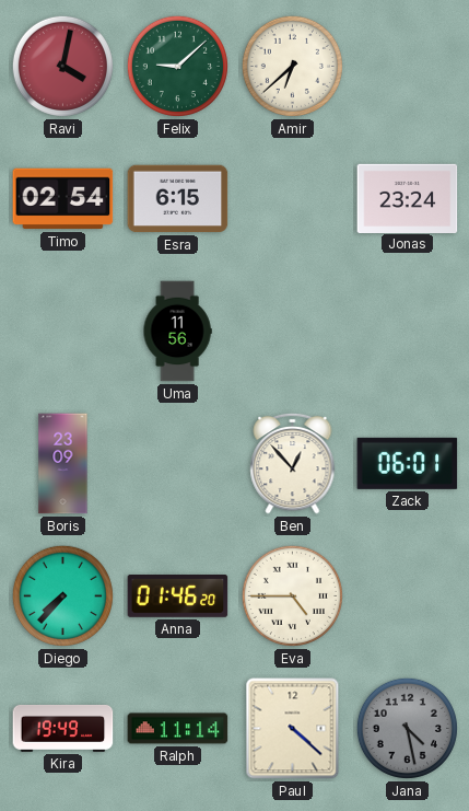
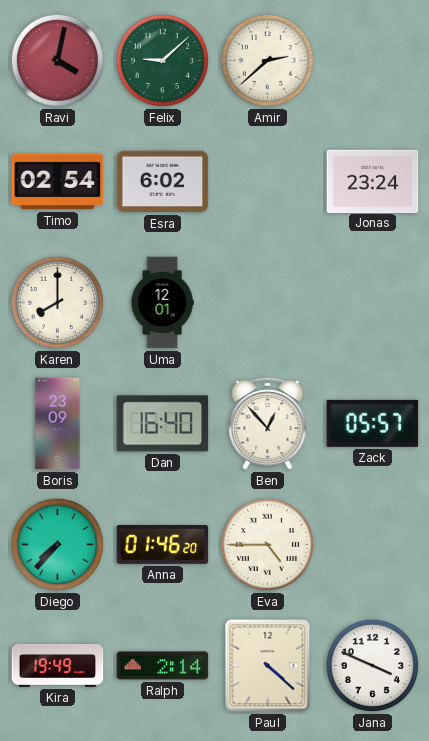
Amir: 6:38 -> 2:38
Esra: 6:15 -> 6:02
Karen: none -> 8:00
Uma: 11:56 -> 12:01
Dan: none -> 16:40
Zack: 06:01 -> 05:57
Ralph: 11:14 -> 2:14
Jana: 4:28 -> 3:49
Jana dial: grey -> white
